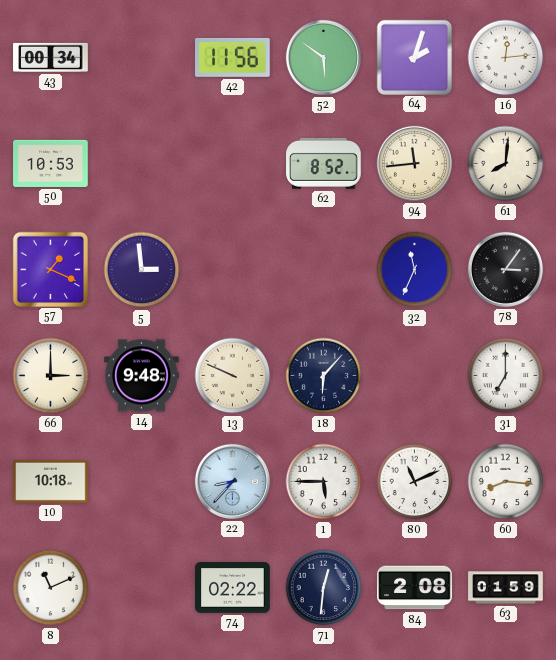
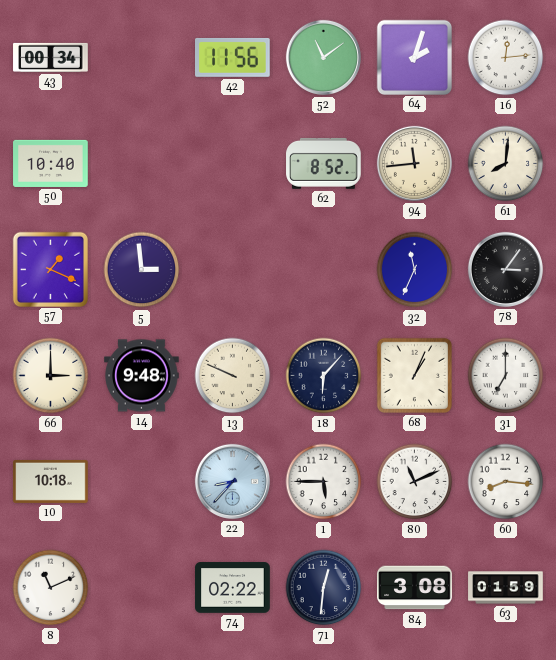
52: 5:51 -> 11:09
50: 10:53 -> 10:40
68: none -> 1:04
84: 2:08 -> 3:08
